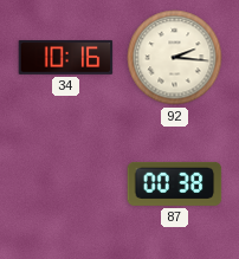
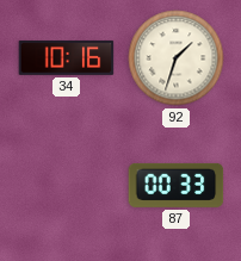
92: 2:16 -> 1:33
87: 00:38 -> 00:33
